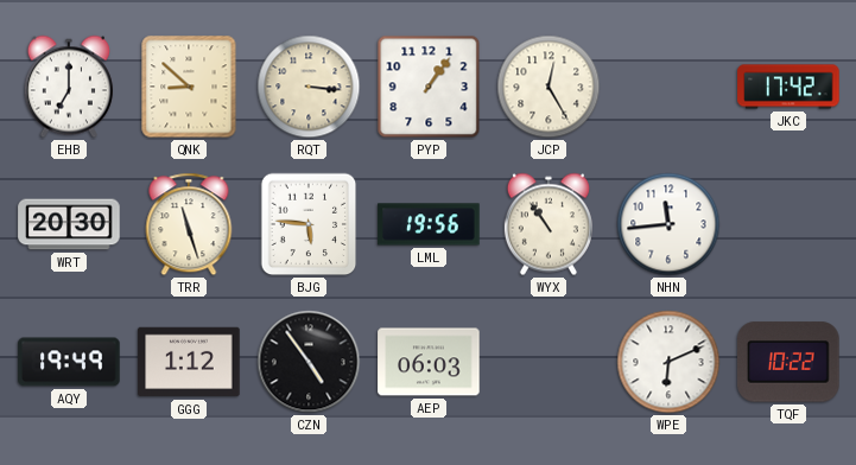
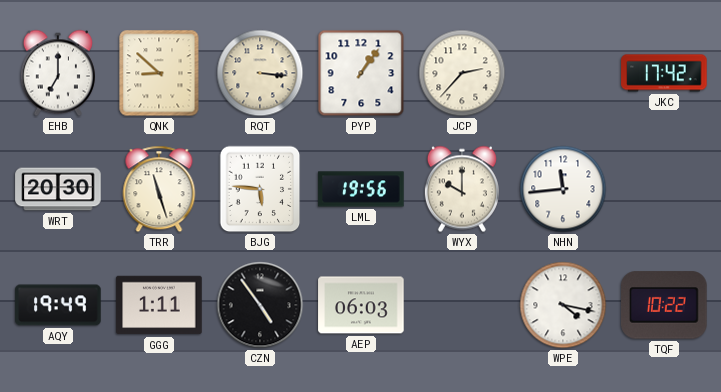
JCP: 12:25 -> 2:37
WYX: 10:54 -> 10:00
GGG: 1:12 -> 1:11
WPE: 6:11 -> 4:17
